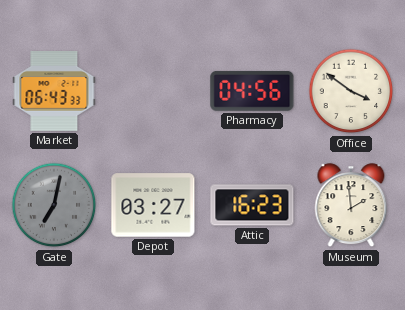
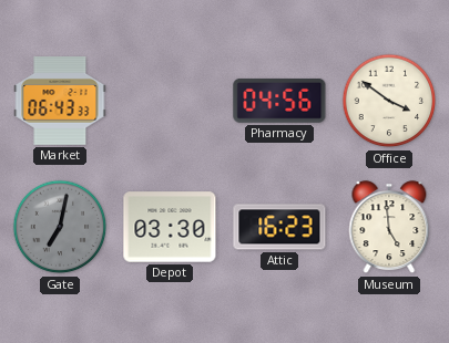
Depot: 03:27 -> 03:30
Museum: 1:59 -> 4:59
